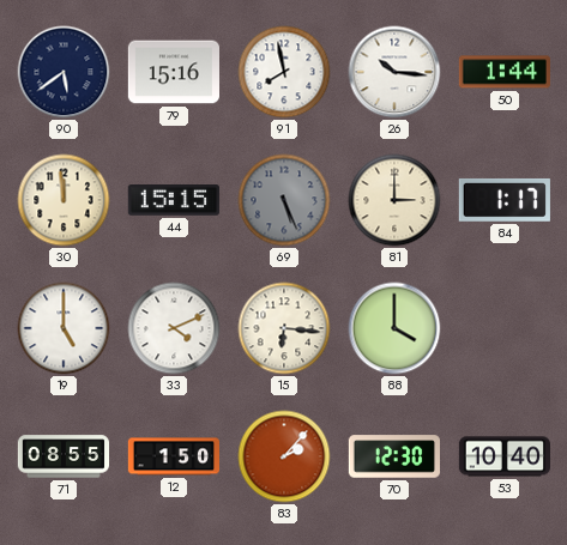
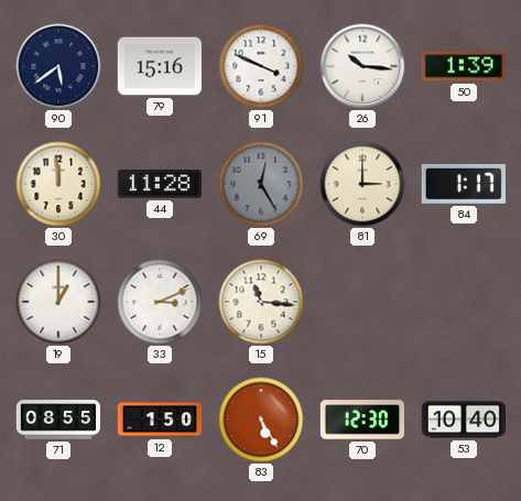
91: 7:58 -> 3:49
50: 1:44 -> 1:39
44: 15:15 -> 11:28
69: 5:26 -> 12:25
19: 5:00 -> 1:00
33: 4:11 -> 3:11
15: 6:16 -> 11:16
88: 4:00 -> none
83: 2:07 -> 5:25
